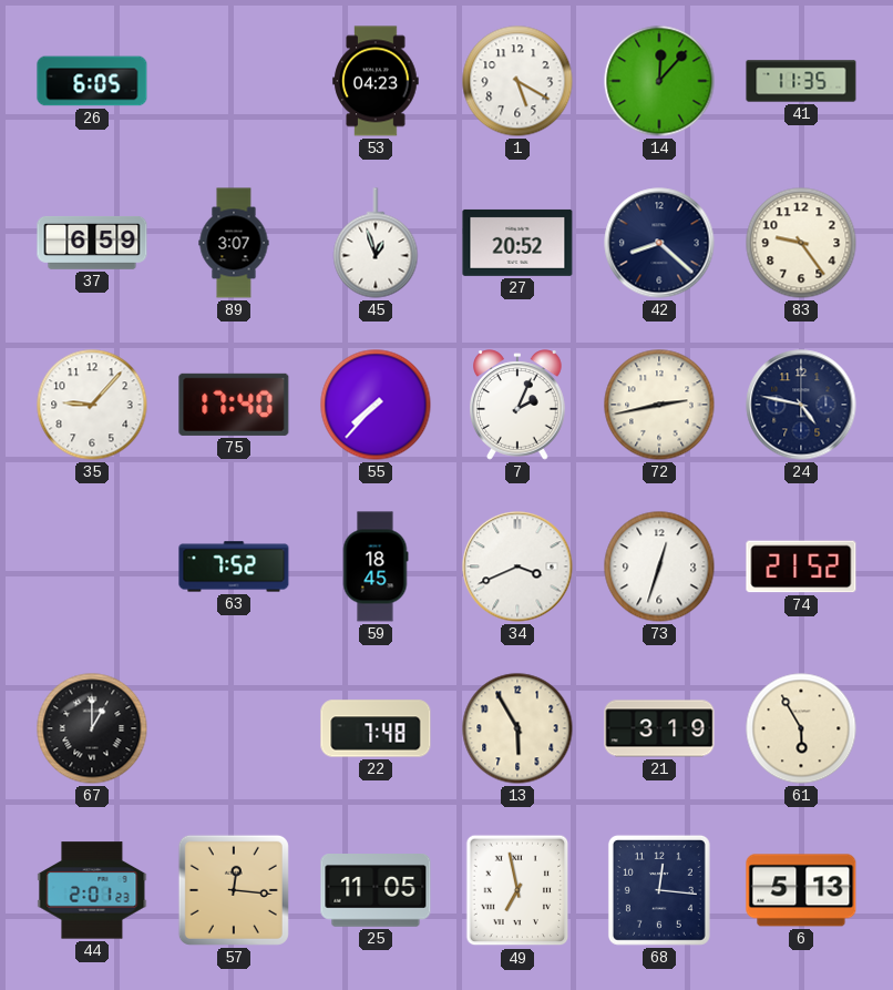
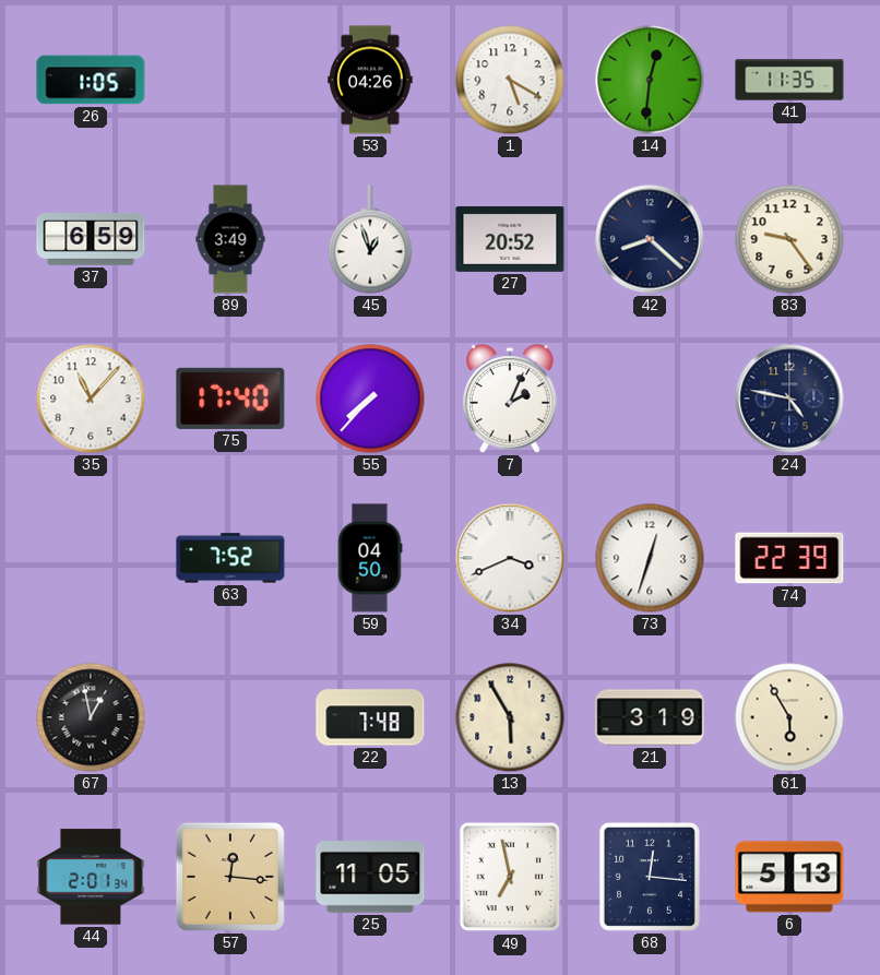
26: 6:05 -> 1:05
53: 04:23 -> 04:26
14: 12:07 -> 12:31
89: 3:07 -> 3:49
35: 9:07 -> 11:07
72: 2:43 -> none
59: 18:45 -> 04:50
74: 21:52 -> 22:39
67: 1:00 -> 12:58
44: 2:01:23 -> 2:01:34
